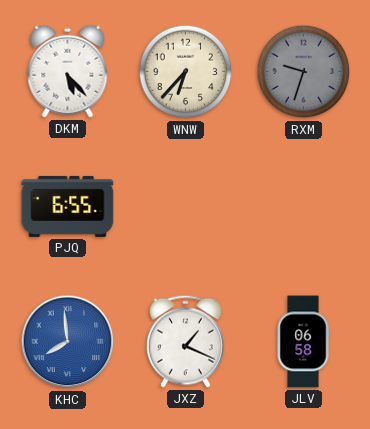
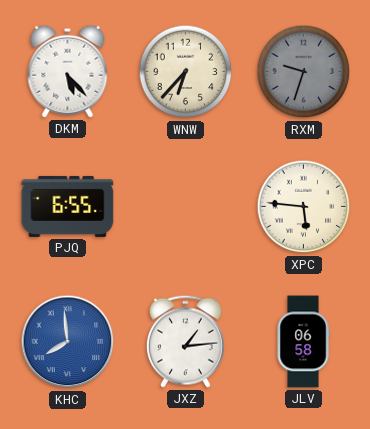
XPC: none -> 5:46
JXZ: 1:19 -> 1:14
